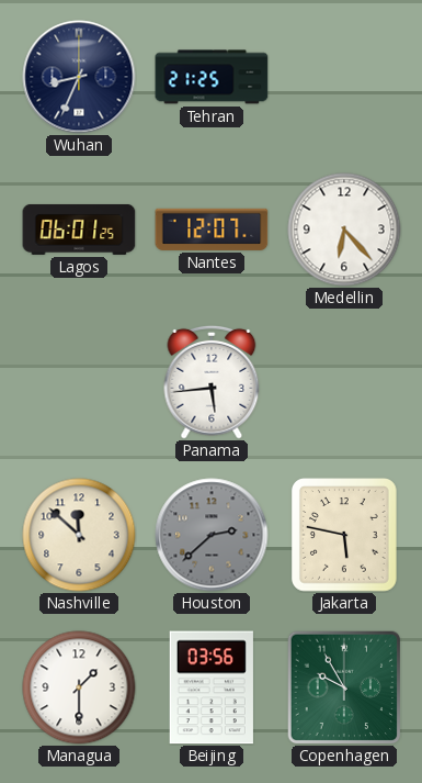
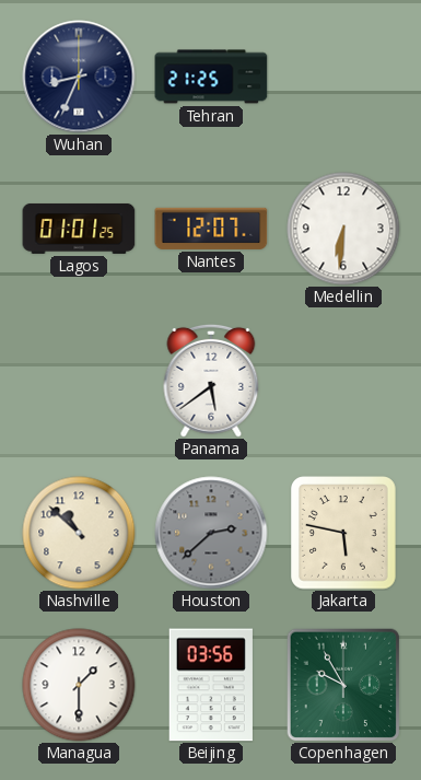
Lagos: 06:01 -> 01:01
Medellin: 6:23 -> 6:31
Panama: 5:44 -> 5:39
Nashville: 11:52 -> 10:52
